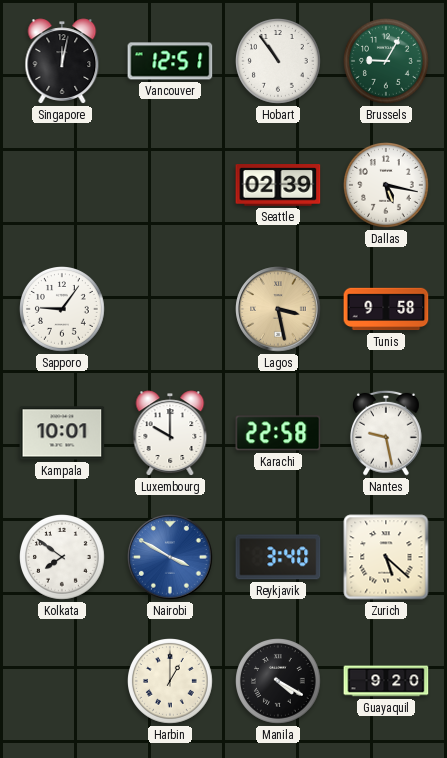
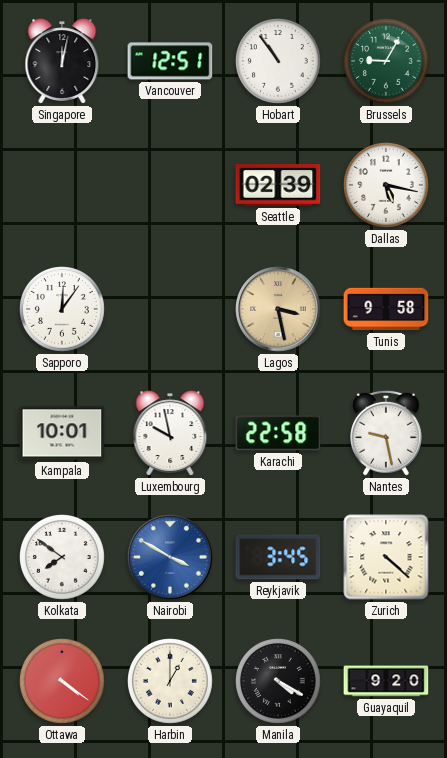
Sapporo: 9:06 -> 12:06
Luxembourg: 10:00 -> 9:58
Reykjavik: 3:40 -> 3:45
Zurich: 5:22 -> 4:22
Ottawa: none -> 4:21
